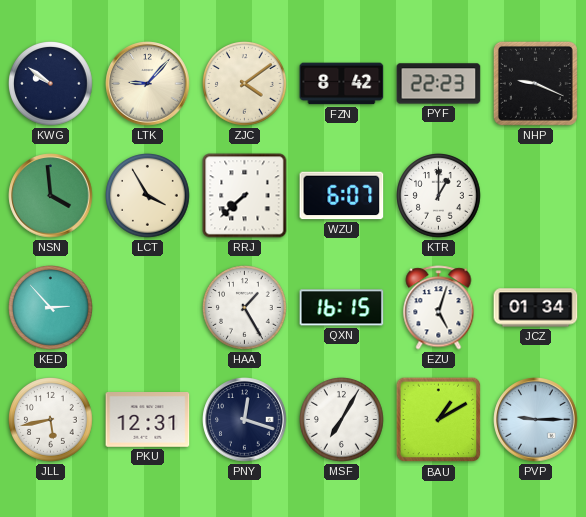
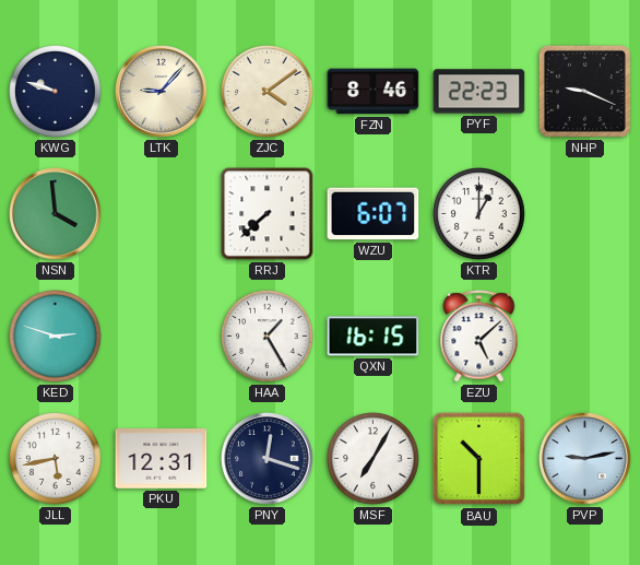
KWG: 9:51 -> 9:48
FZN: 8:42 -> 8:46
LCT: 3:55 -> none
KED: 2:53 -> 2:48
EZU: 5:03 -> 5:08
JCZ: 01:34 -> none
BAU: 1:10 -> 10:30
PVP: 9:15 -> 9:13
